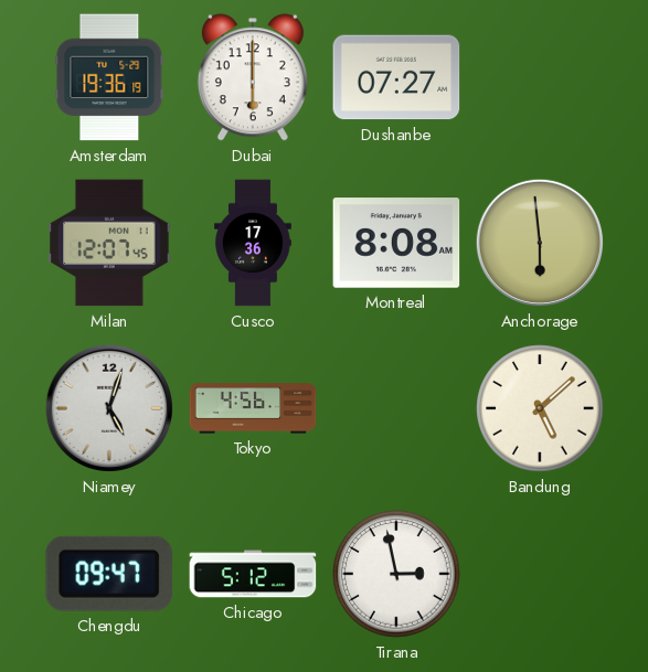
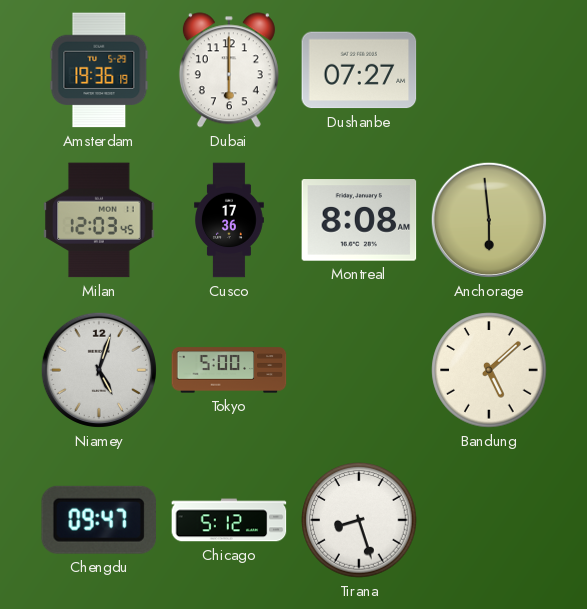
Milan: 12:07 -> 12:03
Tokyo: 4:56 -> 5:00
Tirana: 2:58 -> 8:27
